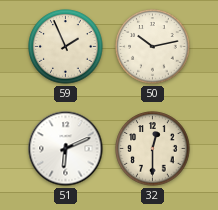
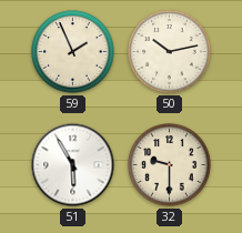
51: 6:11 -> 5:55
32: 12:30 -> 9:30
